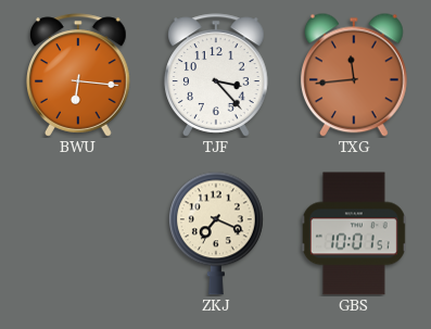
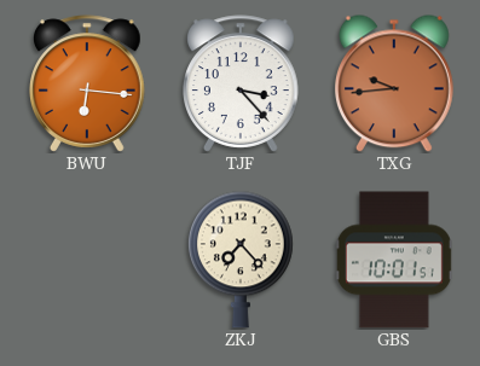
TXG: 11:44 -> 9:44
ZKJ: 7:19 -> 7:23
